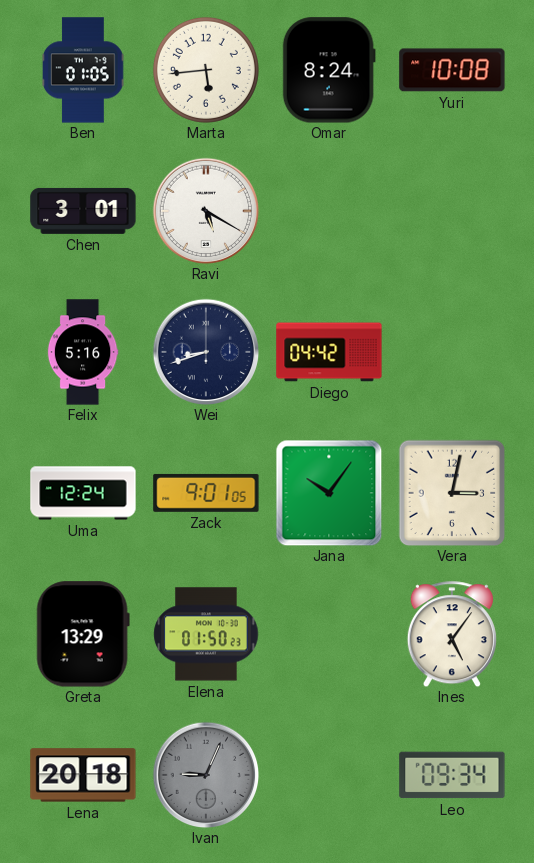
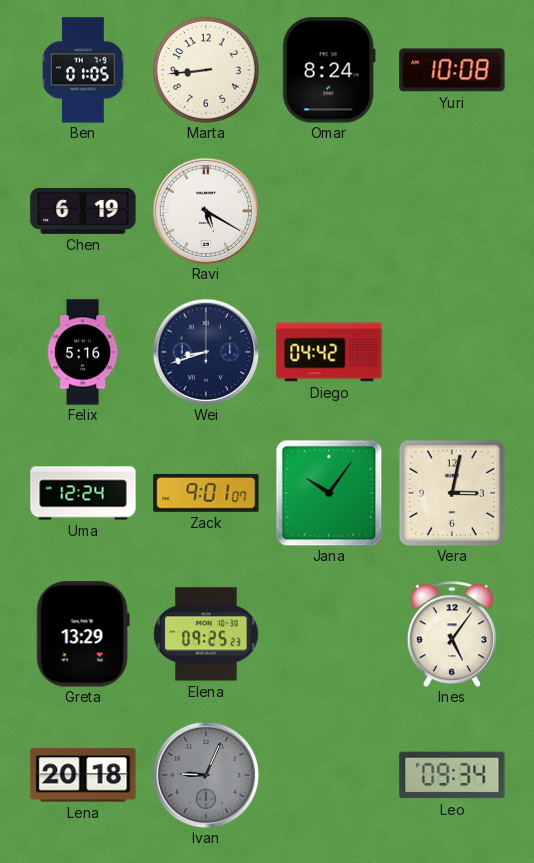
Marta: 5:44 -> 8:44
Chen: 3:01 -> 6:19
Zack: 9:01:05 -> 9:01:07
Elena: 01:50 -> 09:25
